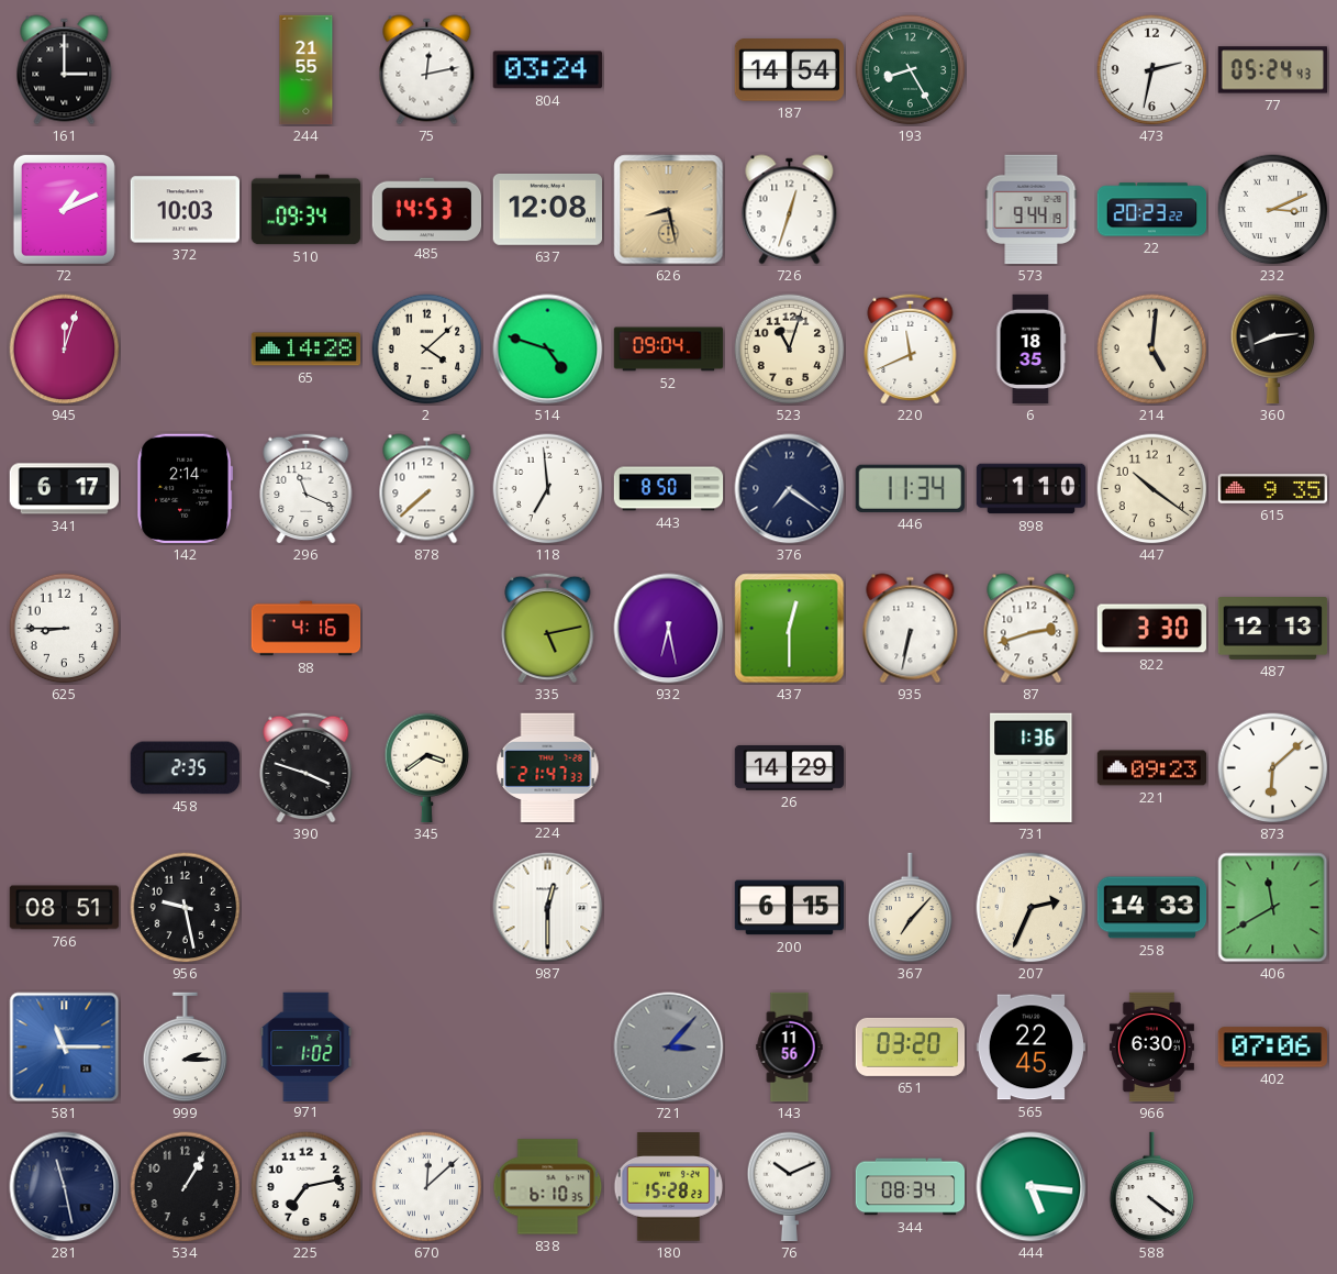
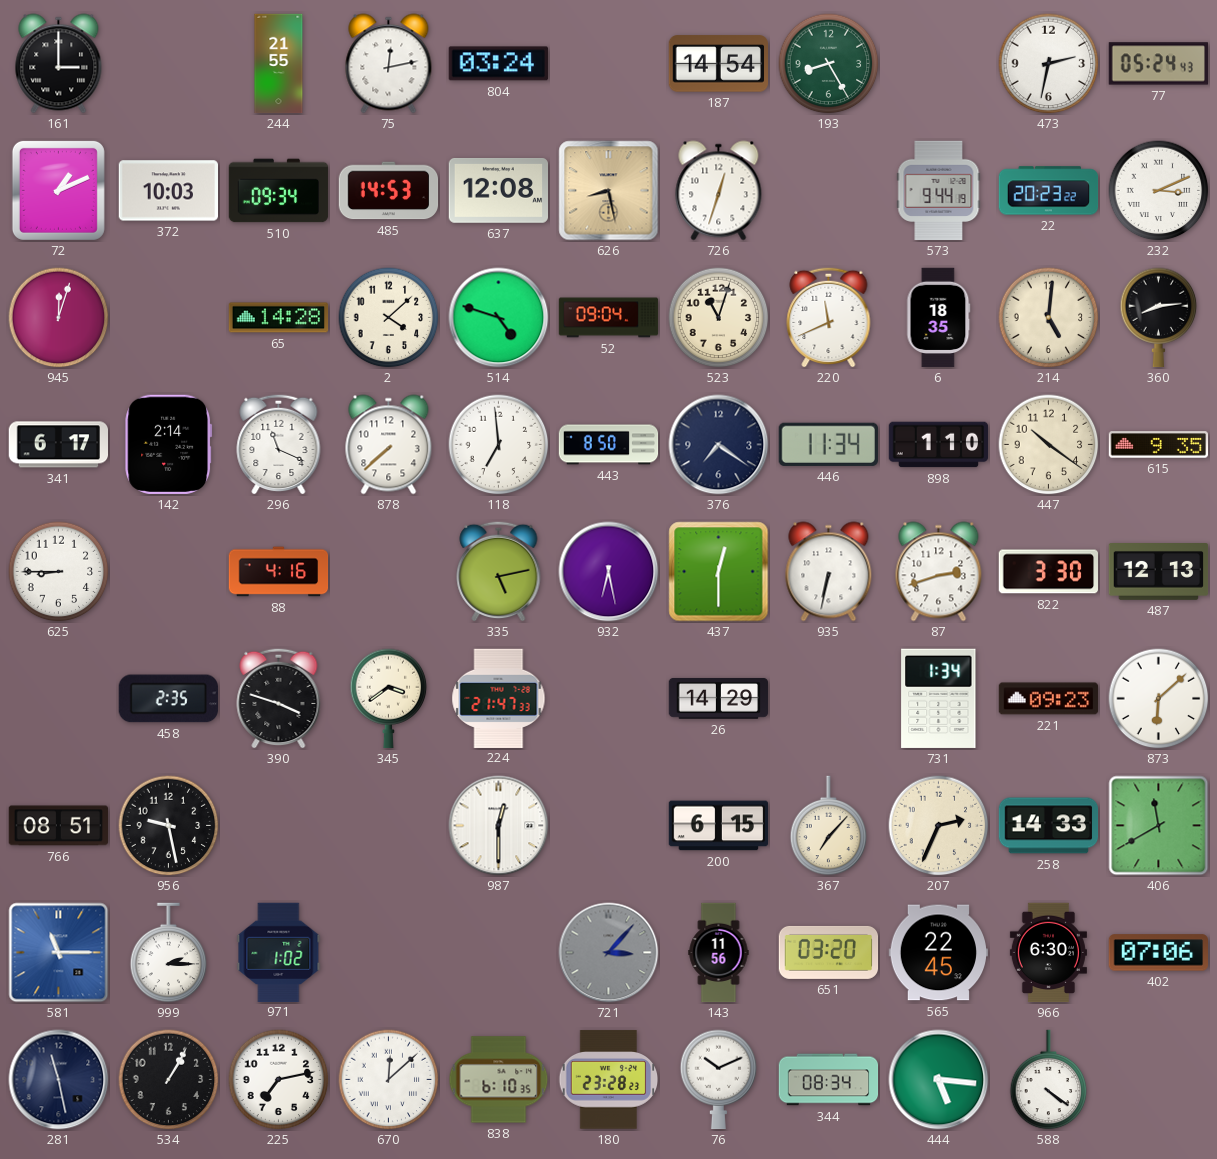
731: 1:36 -> 1:34
180: 15:28 -> 23:28
